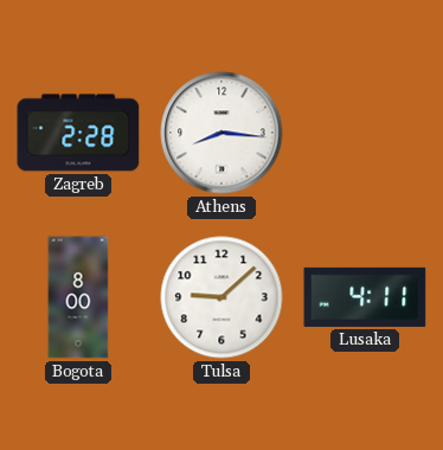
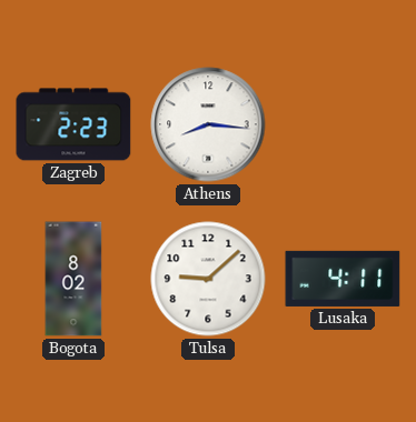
Zagreb: 2:28 -> 2:23
Bogota: 8:00 -> 8:02
